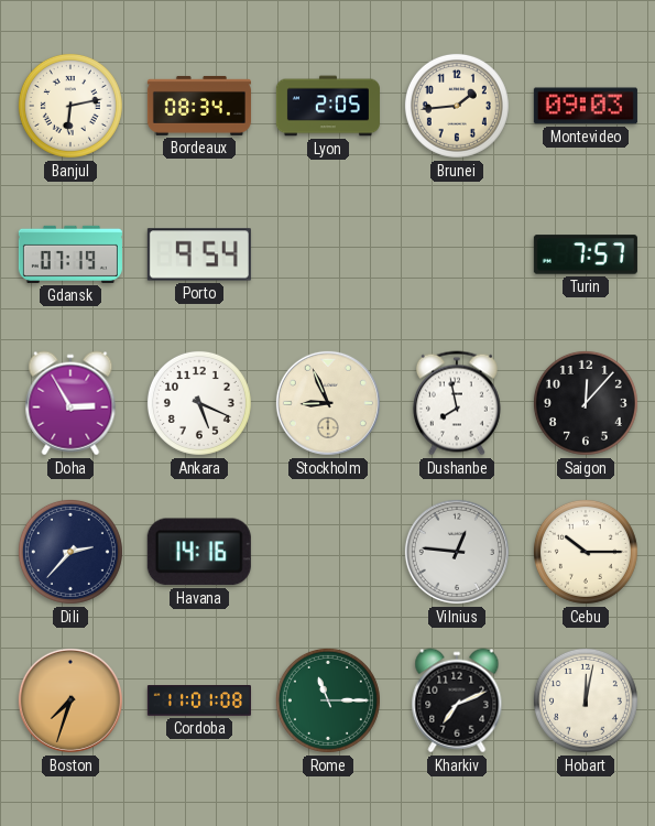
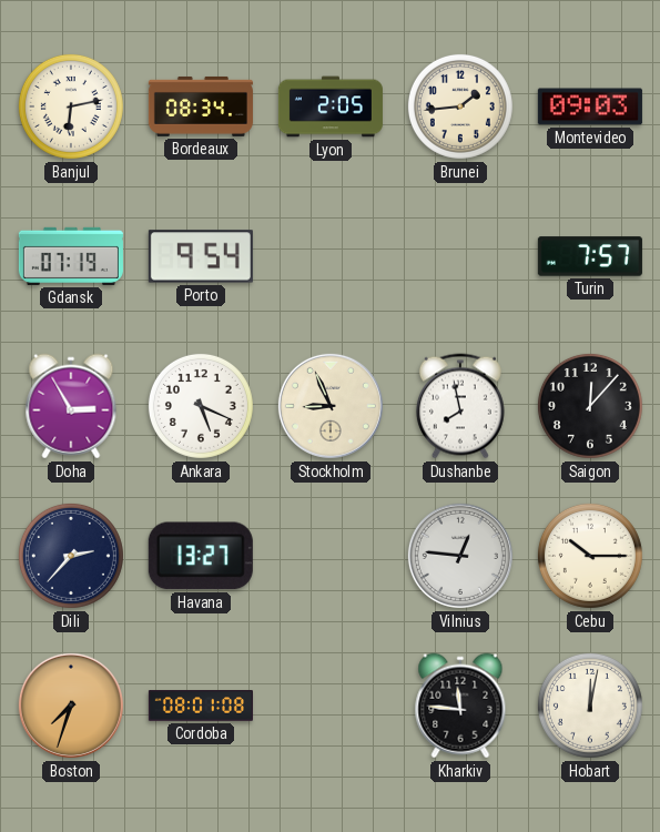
Havana: 14:16 -> 13:27
Cordoba: 11:01 -> 08:01
Rome: 11:15 -> none
Kharkiv: 7:11 -> 11:46
